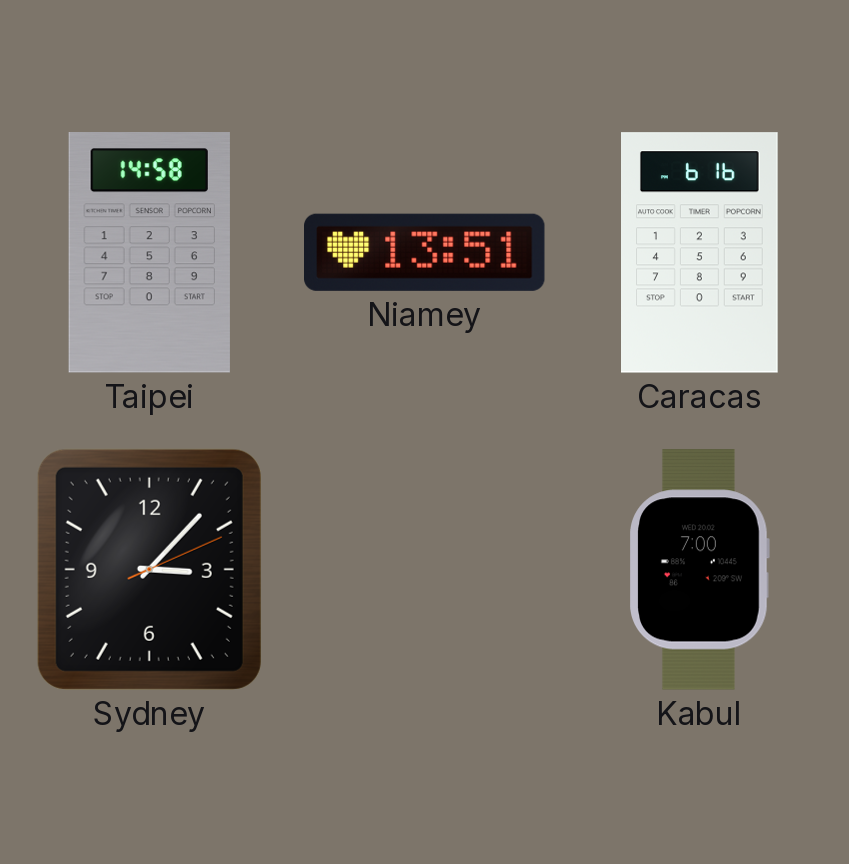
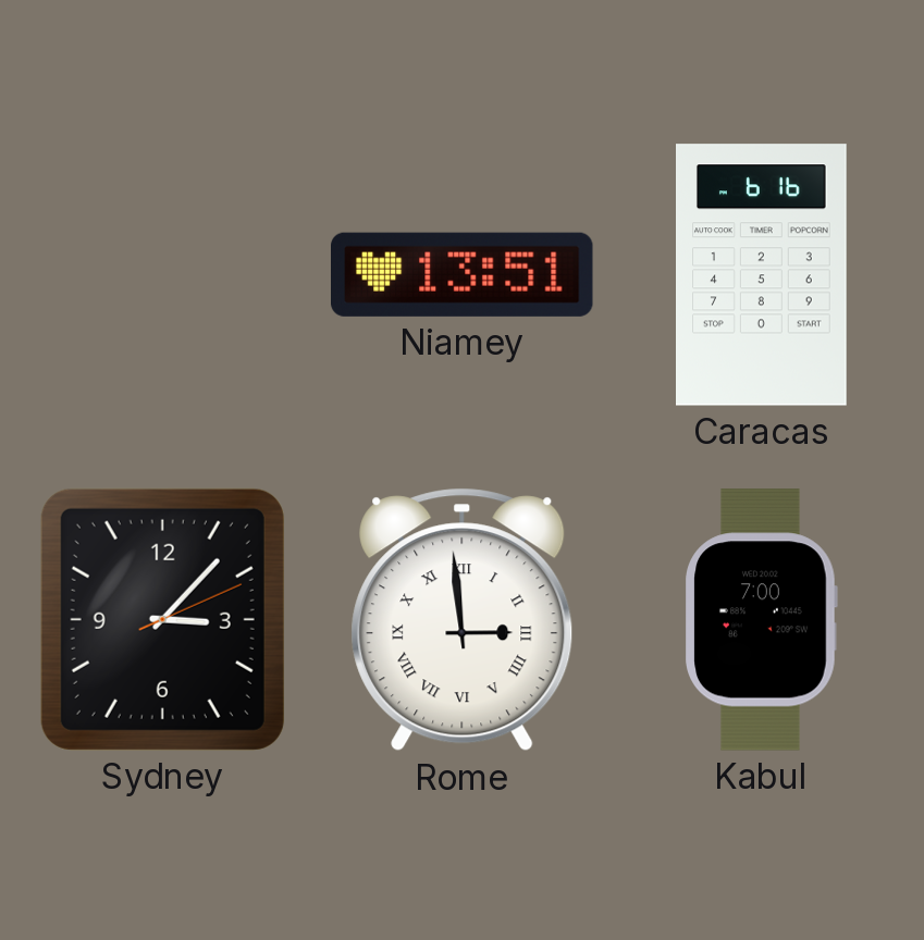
Taipei: 14:58 -> none
Rome: none -> 2:59
